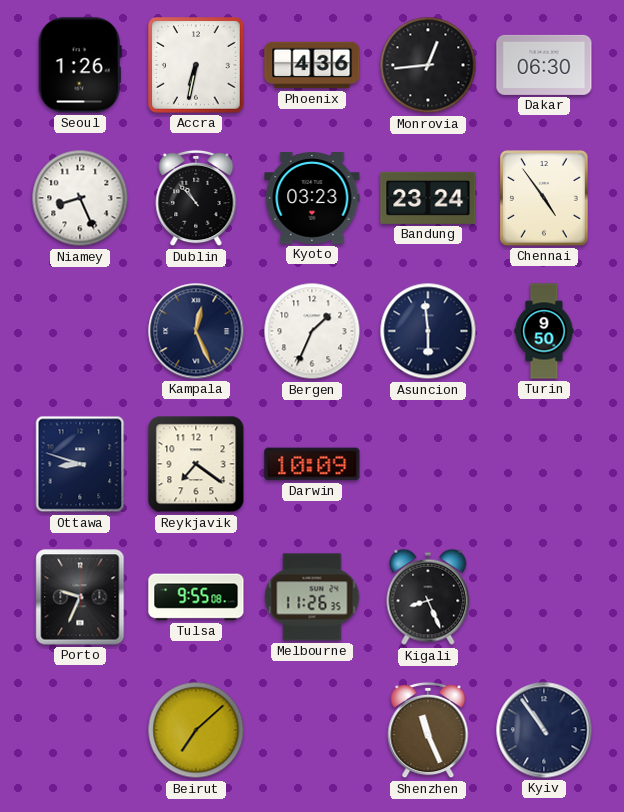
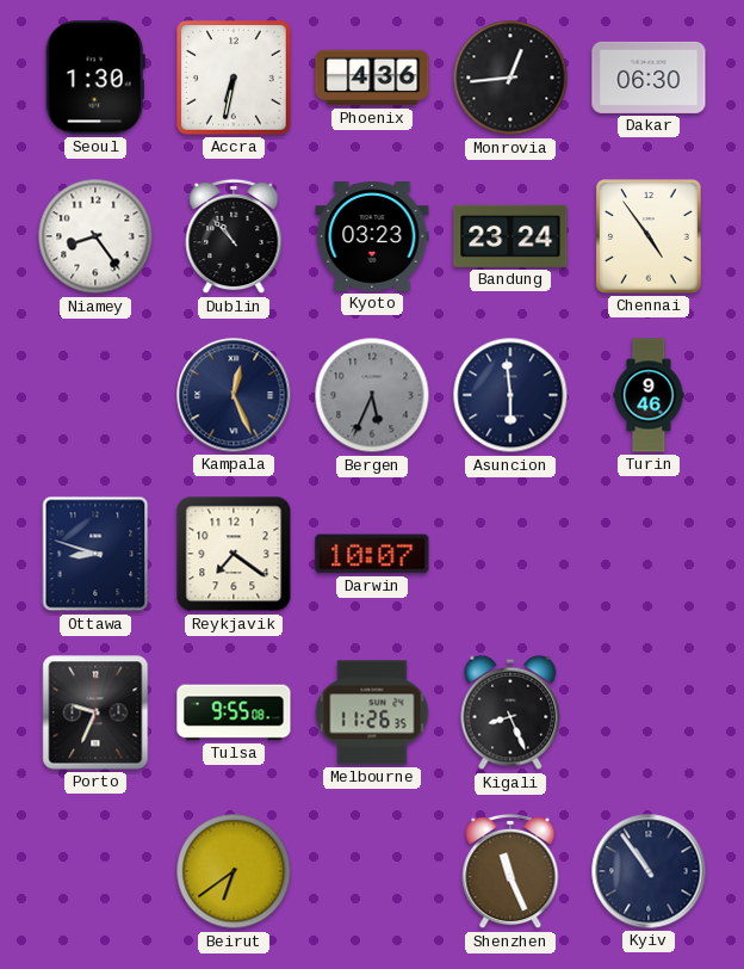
Seoul: 1:26 -> 1:30
Niamey: 8:26 -> 8:24
Bergen: 1:34 -> 5:34
Bergen dial: white -> grey
Turin: 9:50 -> 9:46
Darwin: 10:09 -> 10:07
Beirut: 7:08 -> 6:39
